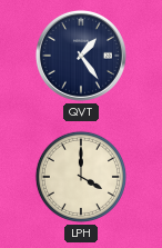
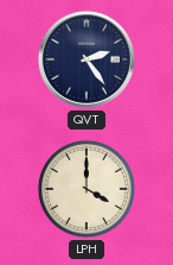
QVT: 1:24 -> 2:24
